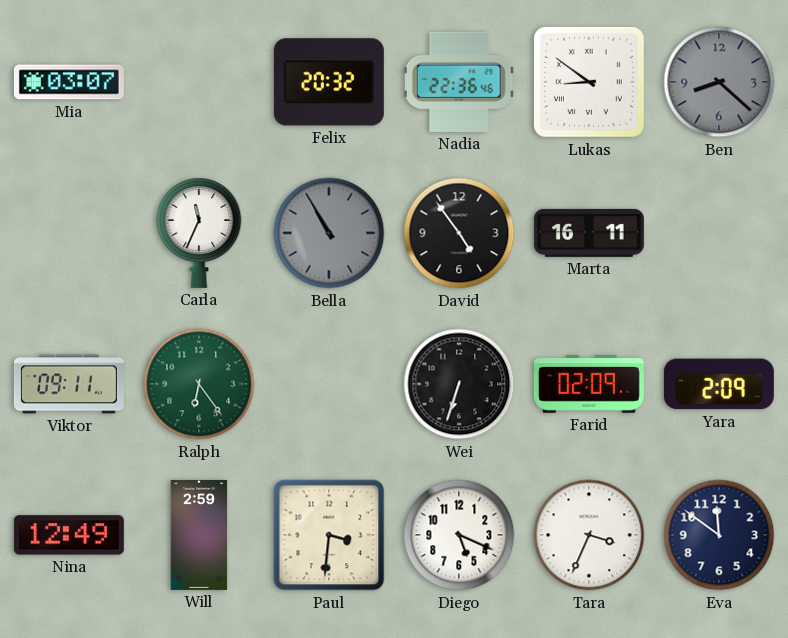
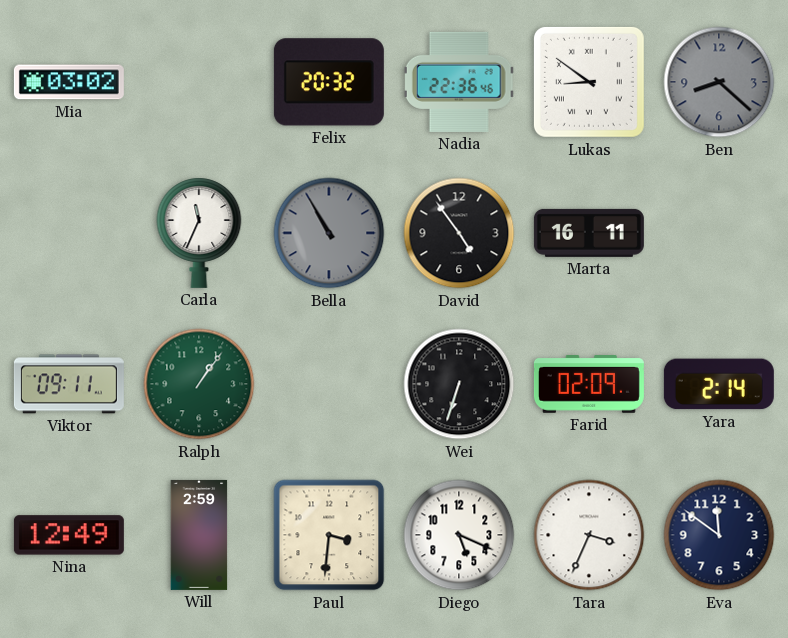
Mia: 03:07 -> 03:02
Ralph: 6:24 -> 1:06
Yara: 2:09 -> 2:14
